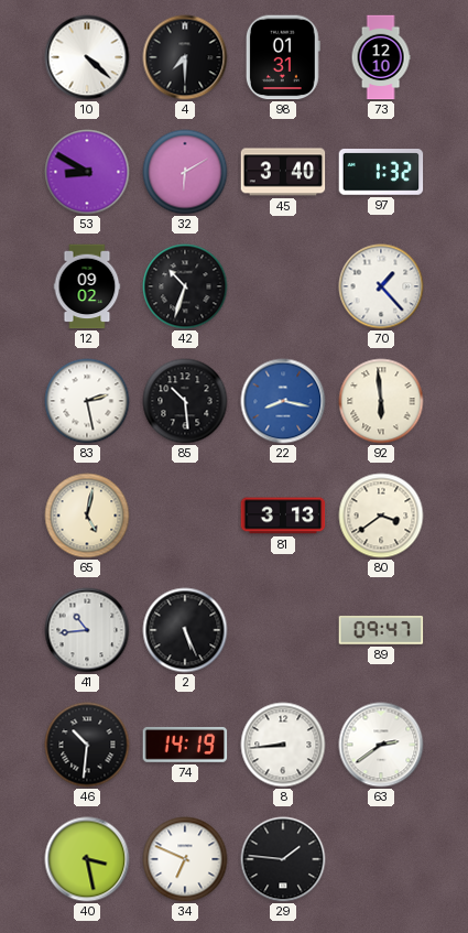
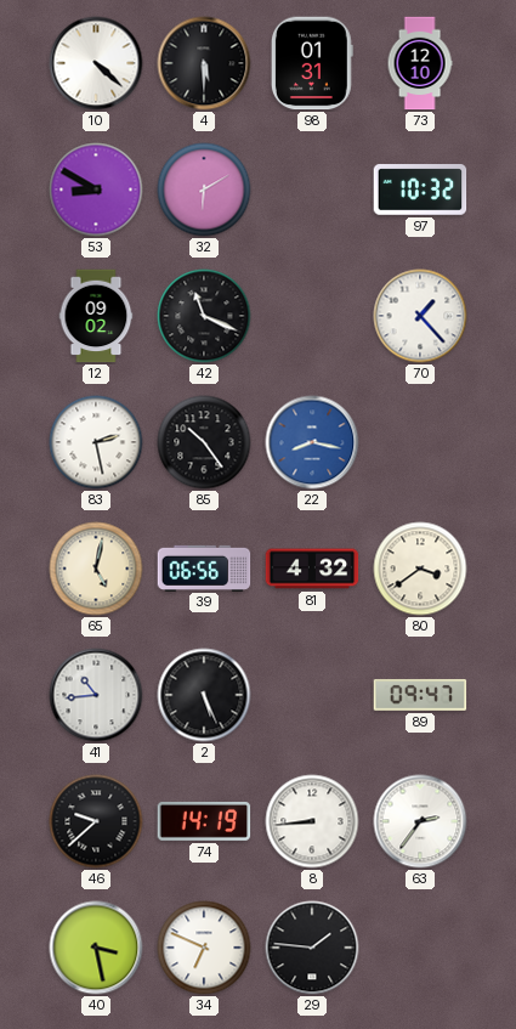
4: 7:30 -> 5:30
45: 3:40 -> none
97: 1:32 -> 10:32
42: 10:33 -> 11:19
85: 10:29 -> 10:24
92: 5:59 -> none
39: none -> 06:56
81: 3:13 -> 4:32
46: 10:31 -> 9:38
63: 2:39 -> 2:36
